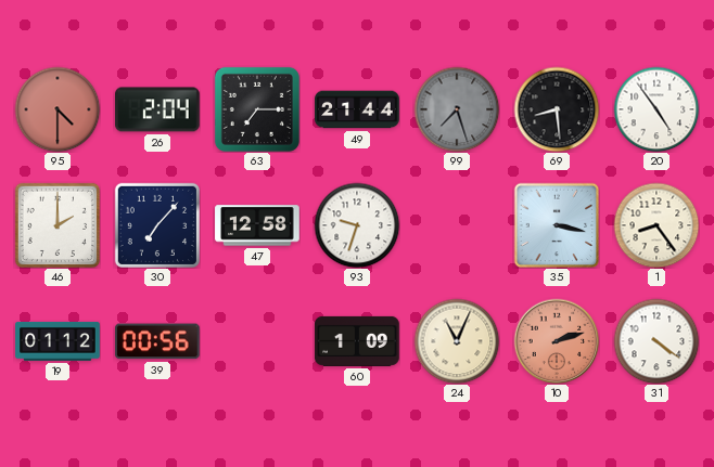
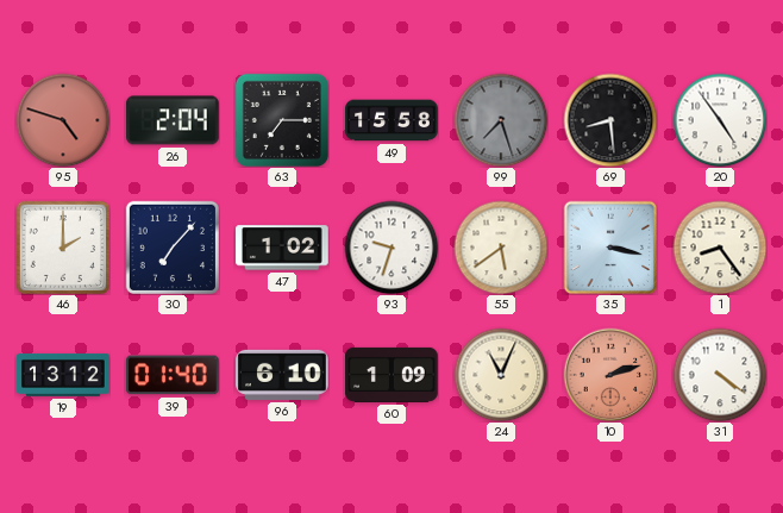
95: 4:30 -> 4:48
49: 21:44 -> 15:58
47: 12:58 -> 1:02
55: none -> 5:39
19: 01:12 -> 13:12
39: 00:56 -> 01:40
96: none -> 6:10
